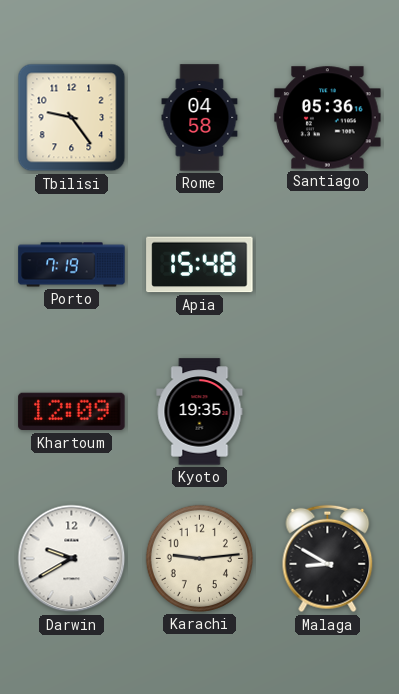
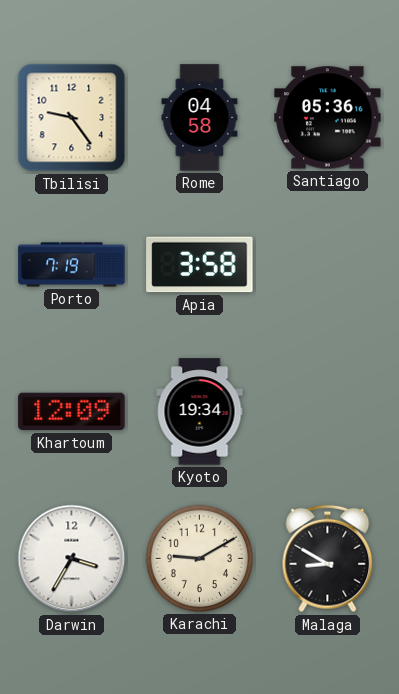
Apia: 15:48 -> 3:58
Kyoto: 19:35 -> 19:34
Darwin: 9:40 -> 3:35
Karachi: 9:14 -> 9:10
